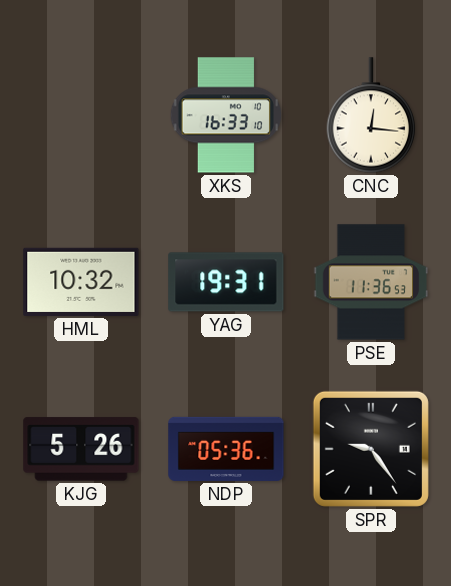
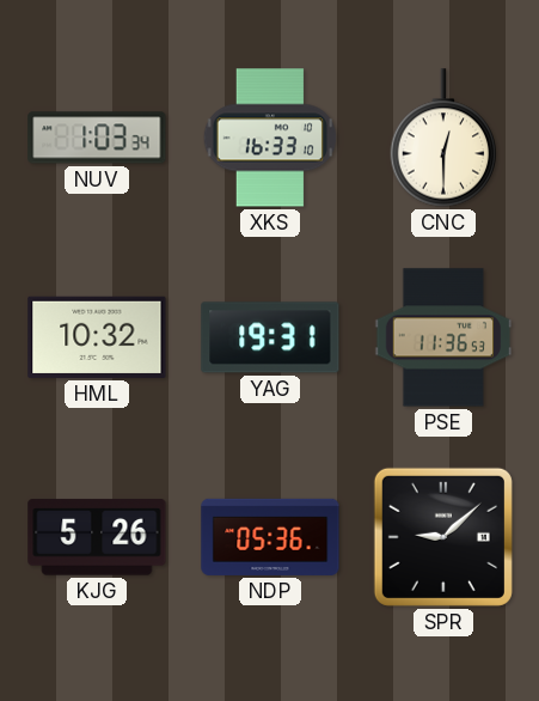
NUV: none -> 1:03
CNC: 12:16 -> 12:30
SPR: 9:24 -> 9:08
